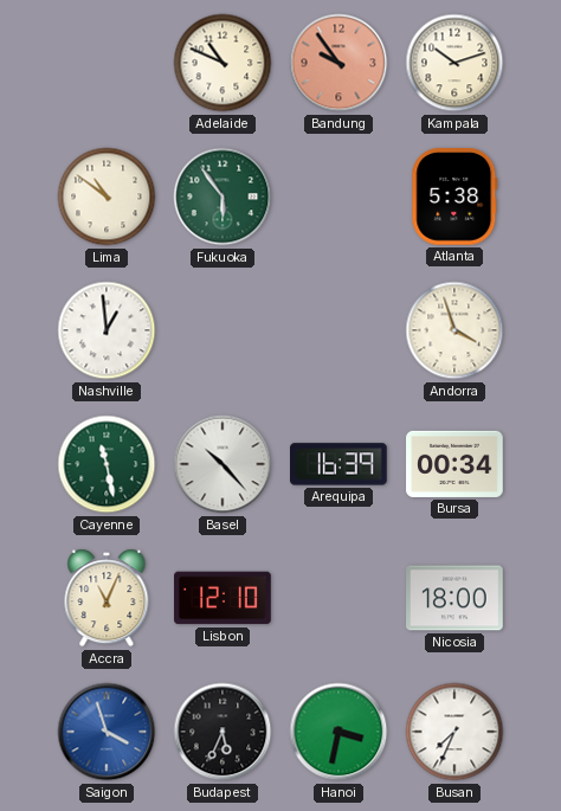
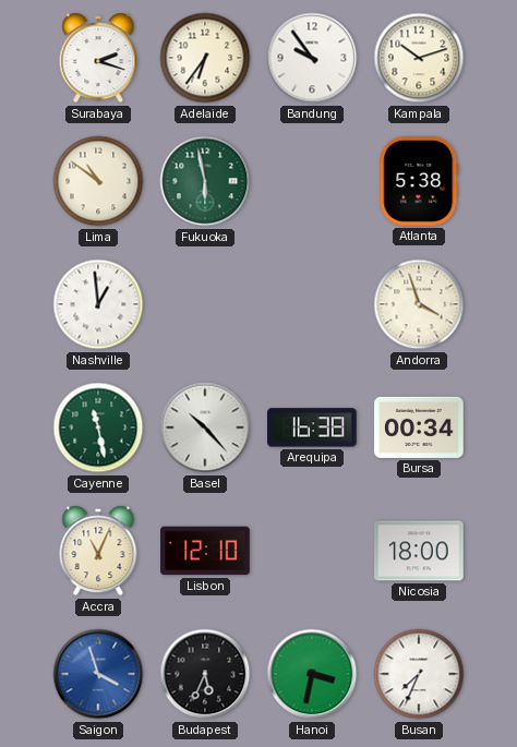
Surabaya: none -> 2:18
Adelaide: 10:49 -> 6:36
Bandung dial: salmon -> white
Fukuoka: 5:54 -> 5:58
Arequipa: 16:39 -> 16:38
